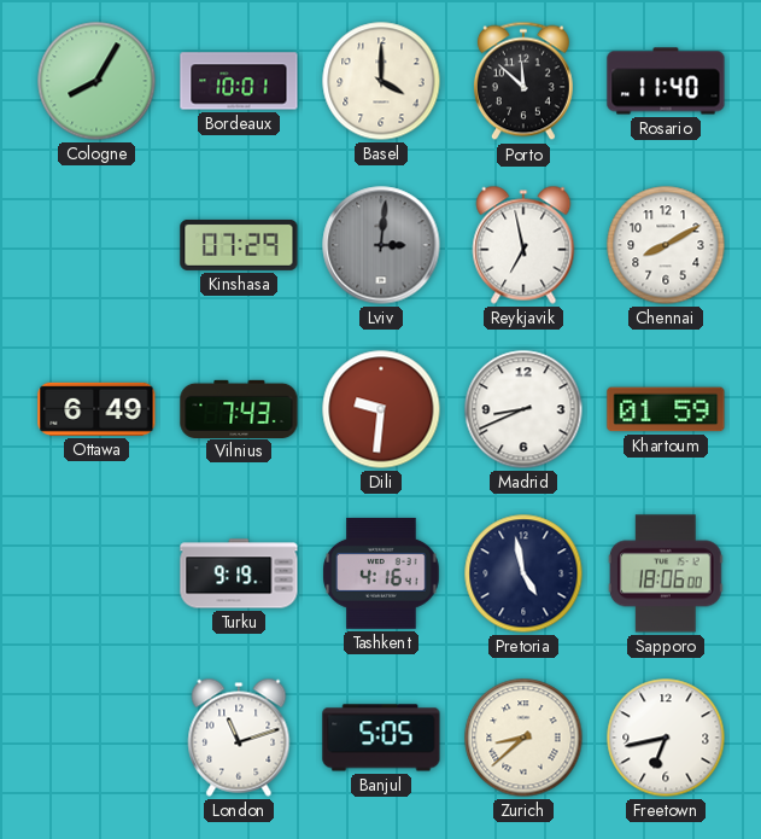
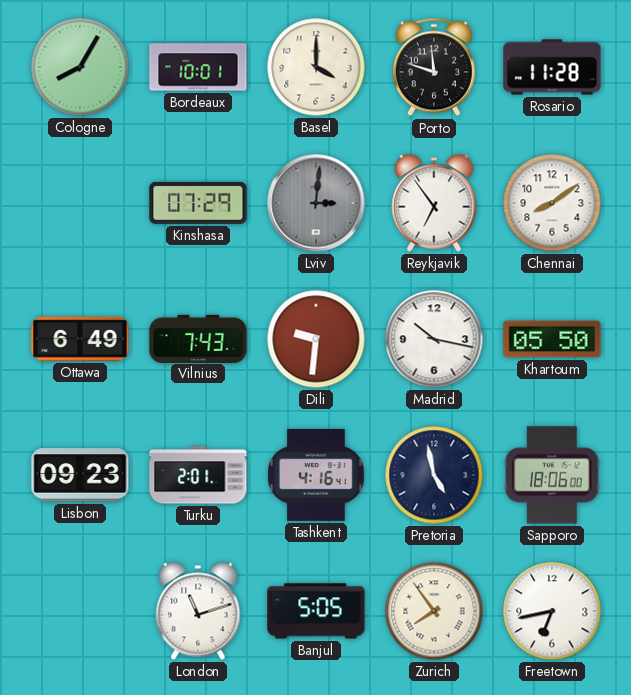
Porto: 11:52 -> 11:48
Rosario: 11:40 -> 11:28
Reykjavik: 6:58 -> 6:54
Chennai: 8:10 -> 8:09
Madrid: 8:41 -> 10:17
Khartoum: 01:59 -> 05:50
Lisbon: none -> 09:23
Turku: 9:19 -> 2:01
Zurich: 8:38 -> 7:54
